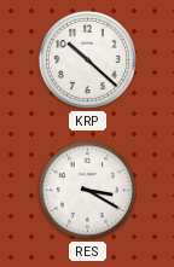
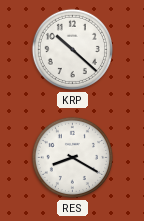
RES: 3:20 -> 8:20
